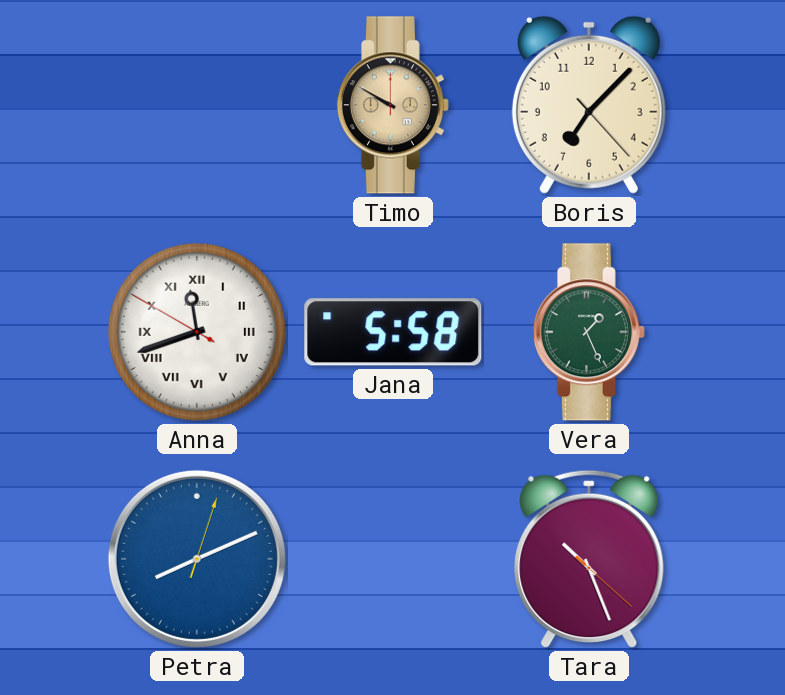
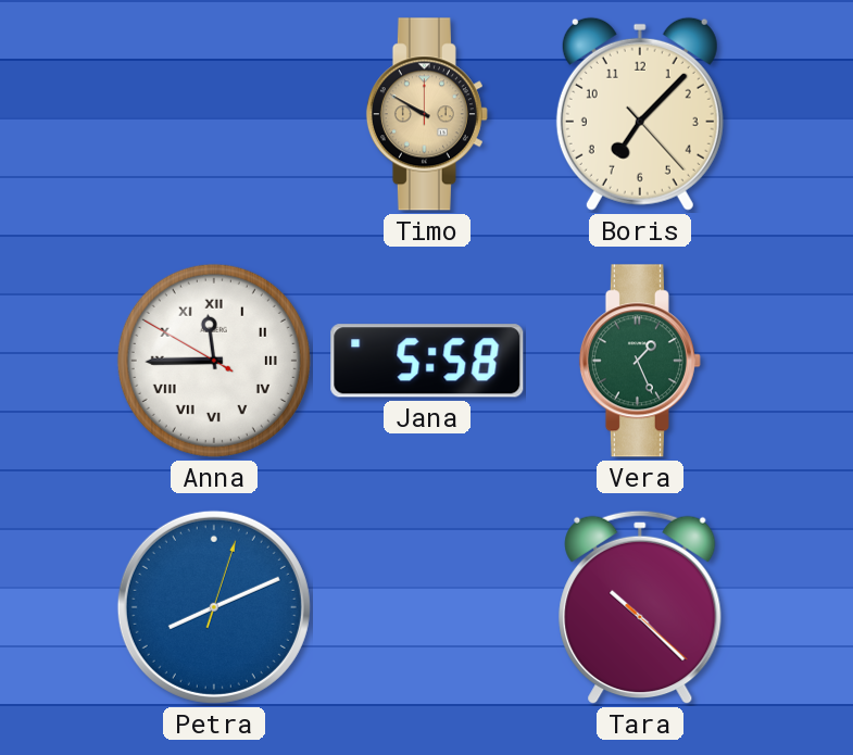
Anna: 11:41 -> 11:44
Tara: 10:26 -> 10:22
